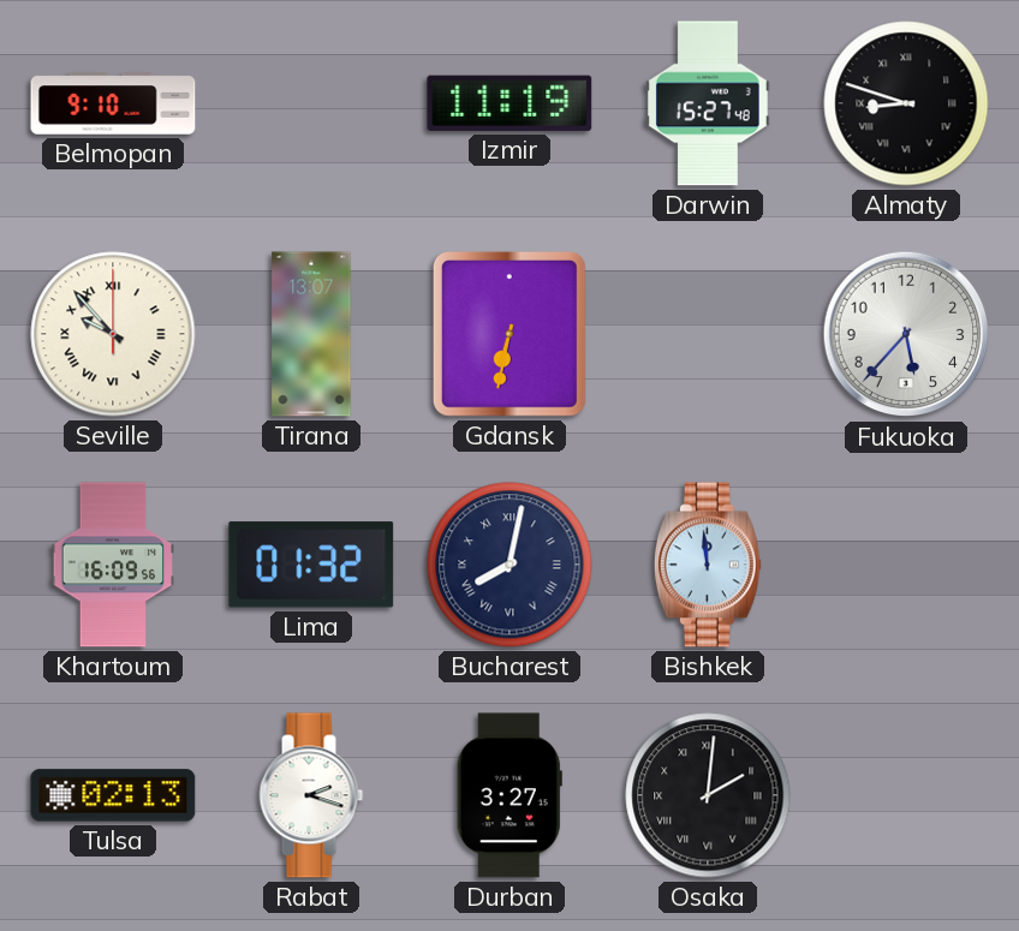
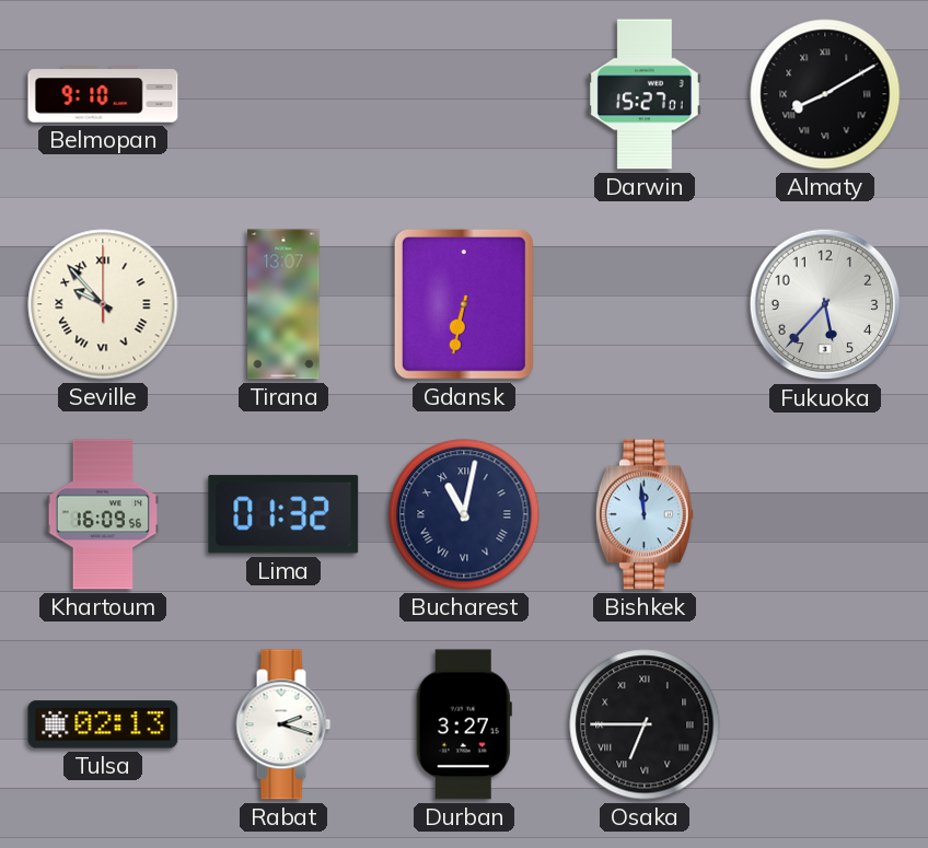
Izmir: 11:19 -> none
Darwin: 15:27:48 -> 15:27:01
Almaty: 8:48 -> 8:10
Bucharest: 8:02 -> 11:02
Osaka: 2:01 -> 6:45
